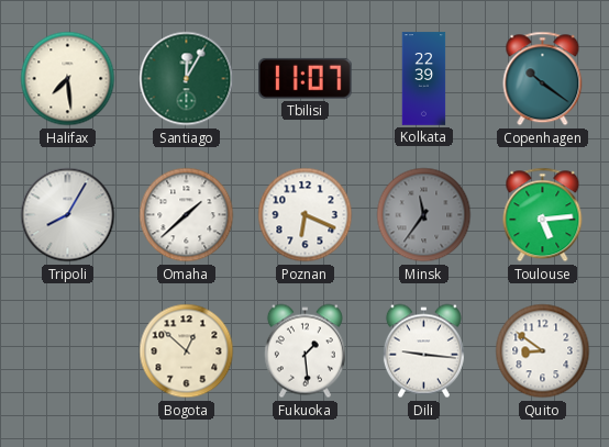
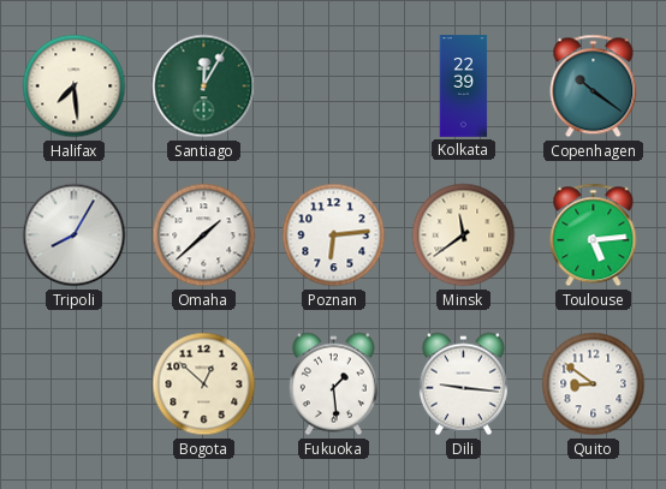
Tbilisi: 11:07 -> none
Poznan: 6:19 -> 6:14
Minsk: 11:36 -> 11:39
Minsk dial: grey -> cream
